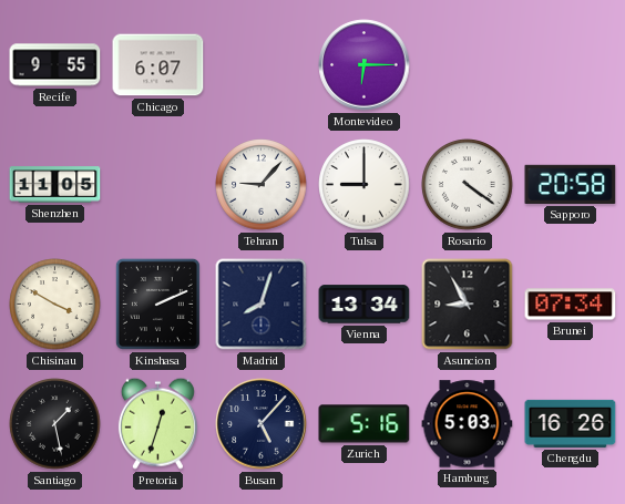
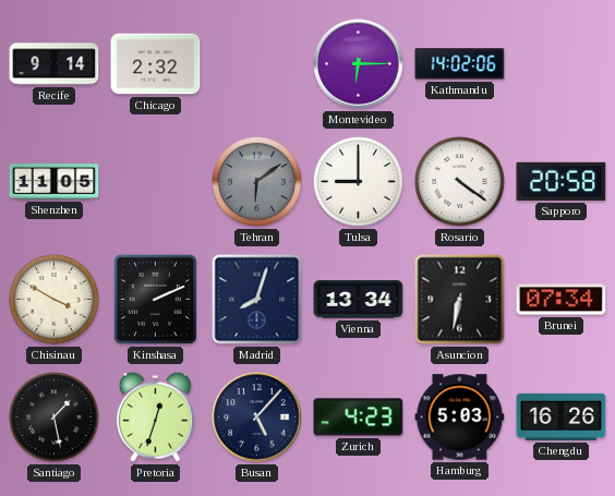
Recife: 9:55 -> 9:14
Chicago: 6:07 -> 2:32
Kathmandu: none -> 14:02
Tehran: 9:07 -> 6:09
Tehran dial: white -> grey
Asuncion: 8:55 -> 6:32
Zurich: 5:16 -> 4:23
